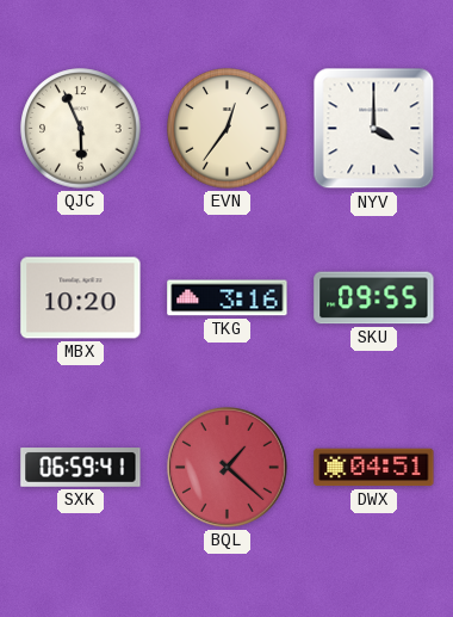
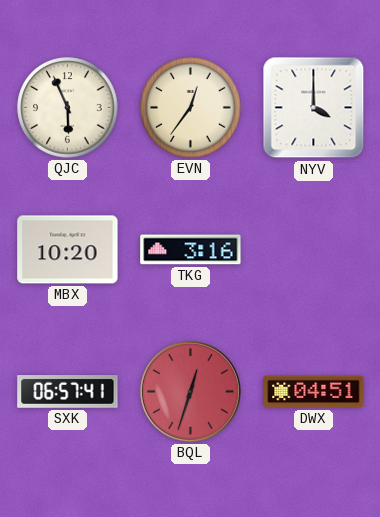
SKU: 09:55 -> none
SXK: 06:59 -> 06:57
BQL: 1:22 -> 12:33
